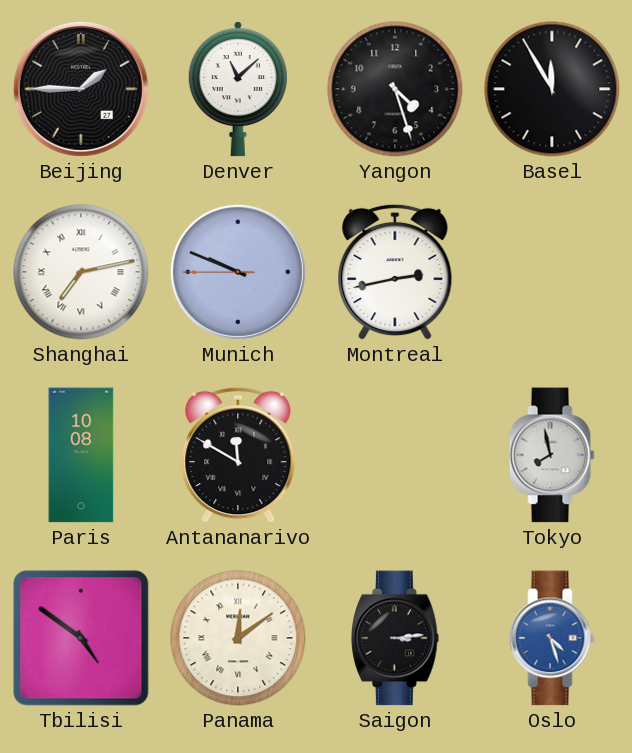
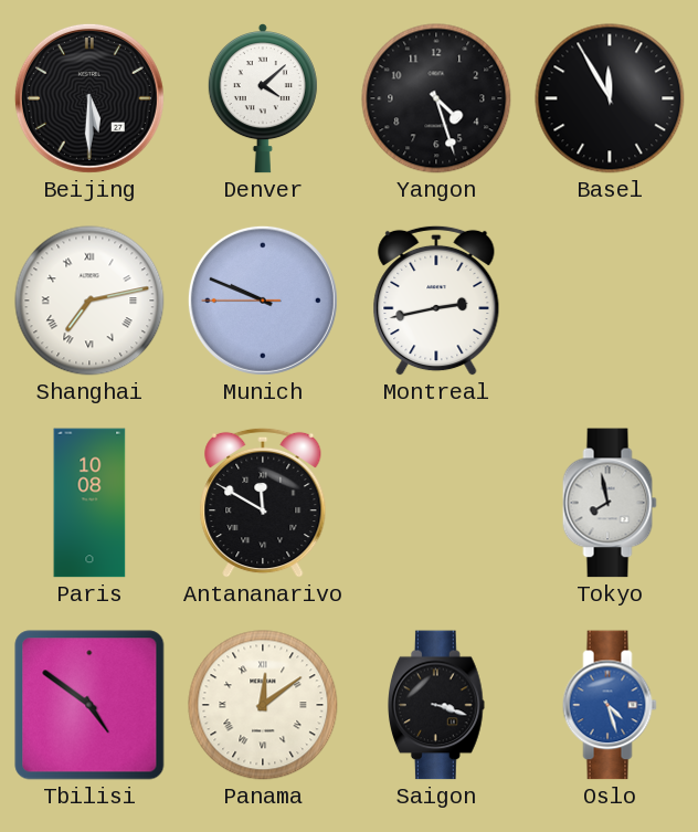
Beijing: 1:45 -> 5:30
Denver: 11:08 -> 4:08
Saigon: 3:14 -> 3:18
